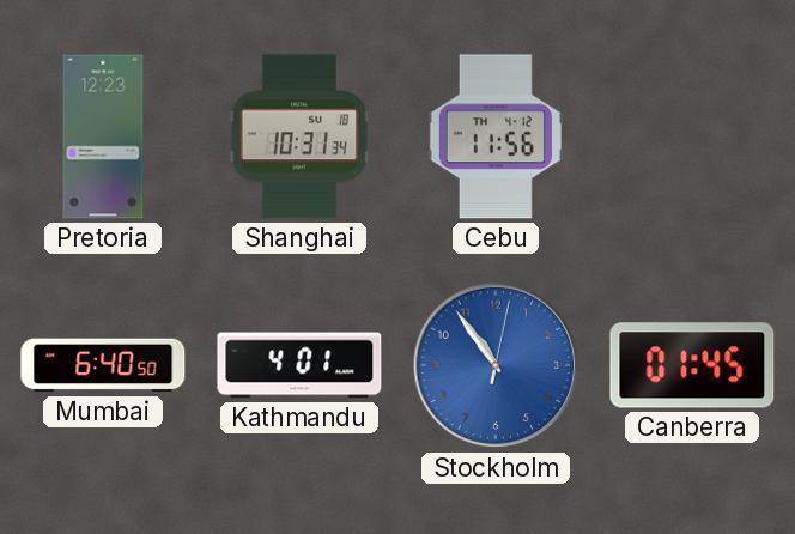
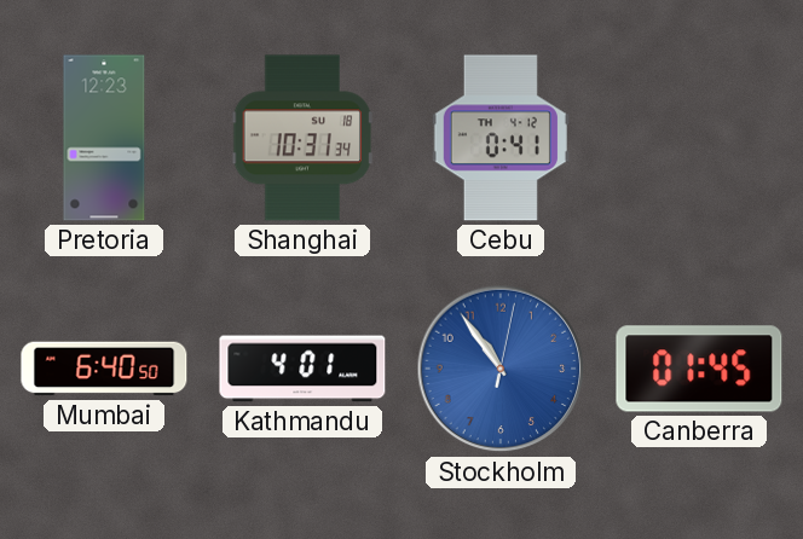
Cebu: 11:56 -> 0:41
